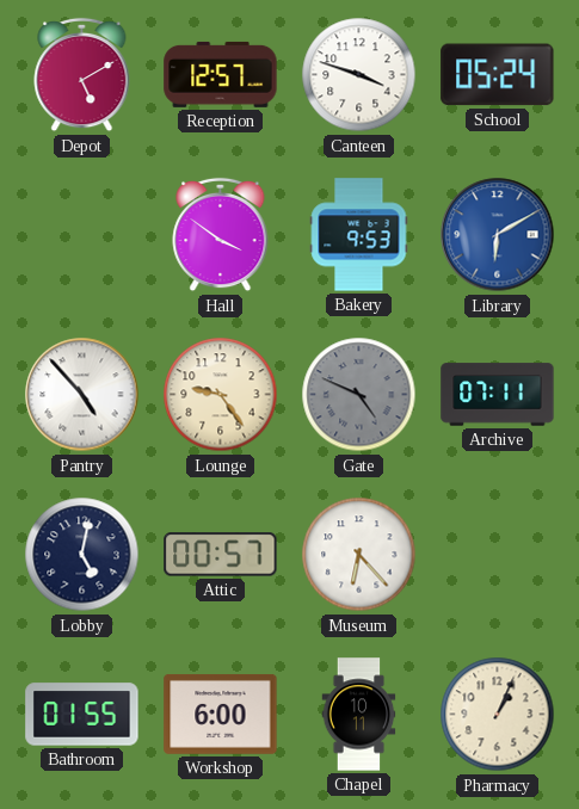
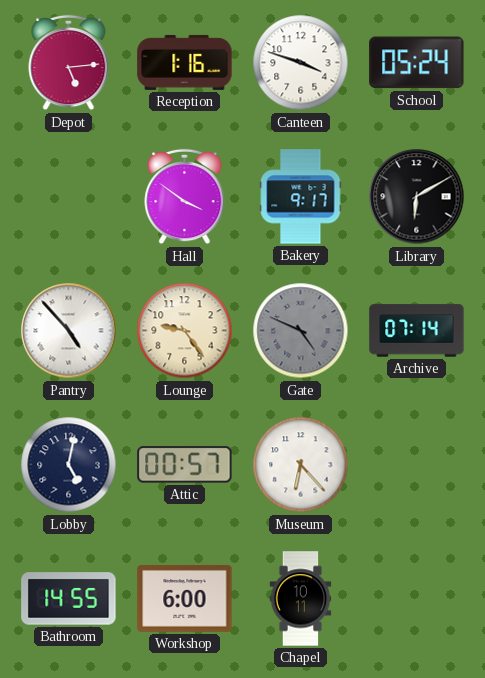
Depot: 5:10 -> 5:14
Reception: 12:57 -> 1:16
Bakery: 9:53 -> 9:17
Library dial: blue -> black
Archive: 07:11 -> 07:14
Bathroom: 01:55 -> 14:55
Pharmacy: 1:04 -> none
